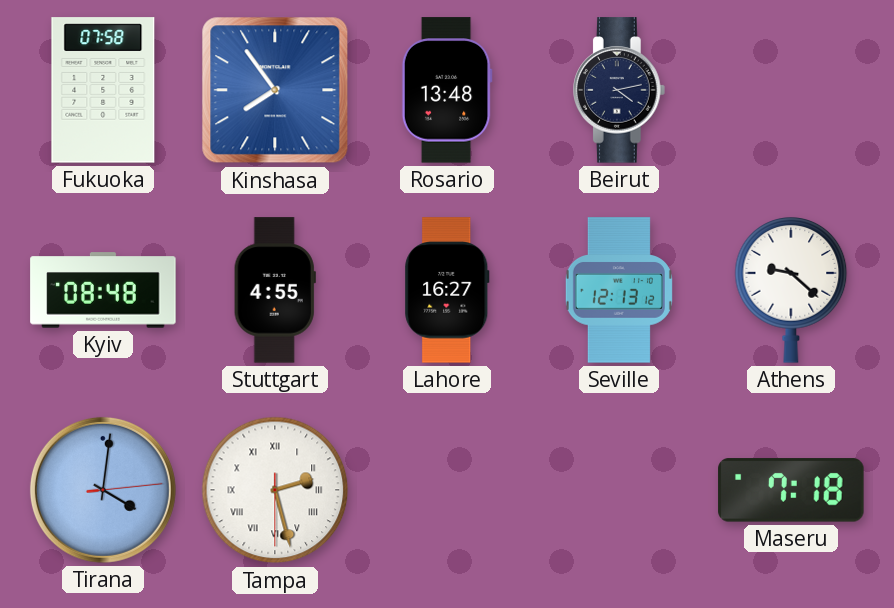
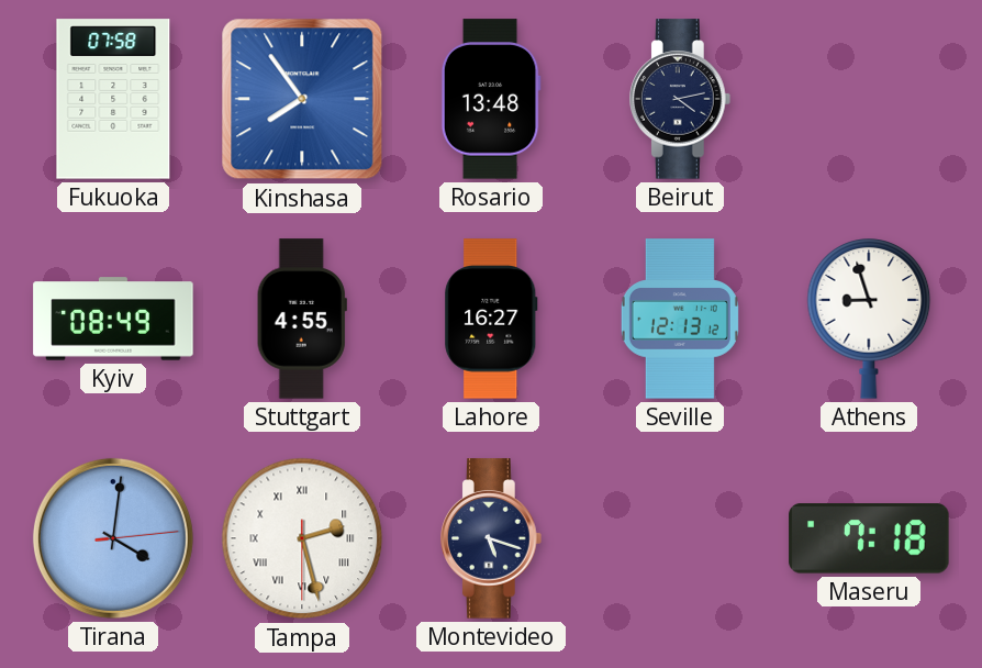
Kyiv: 08:48 -> 08:49
Athens: 9:22 -> 8:57
Montevideo: none -> 5:18
